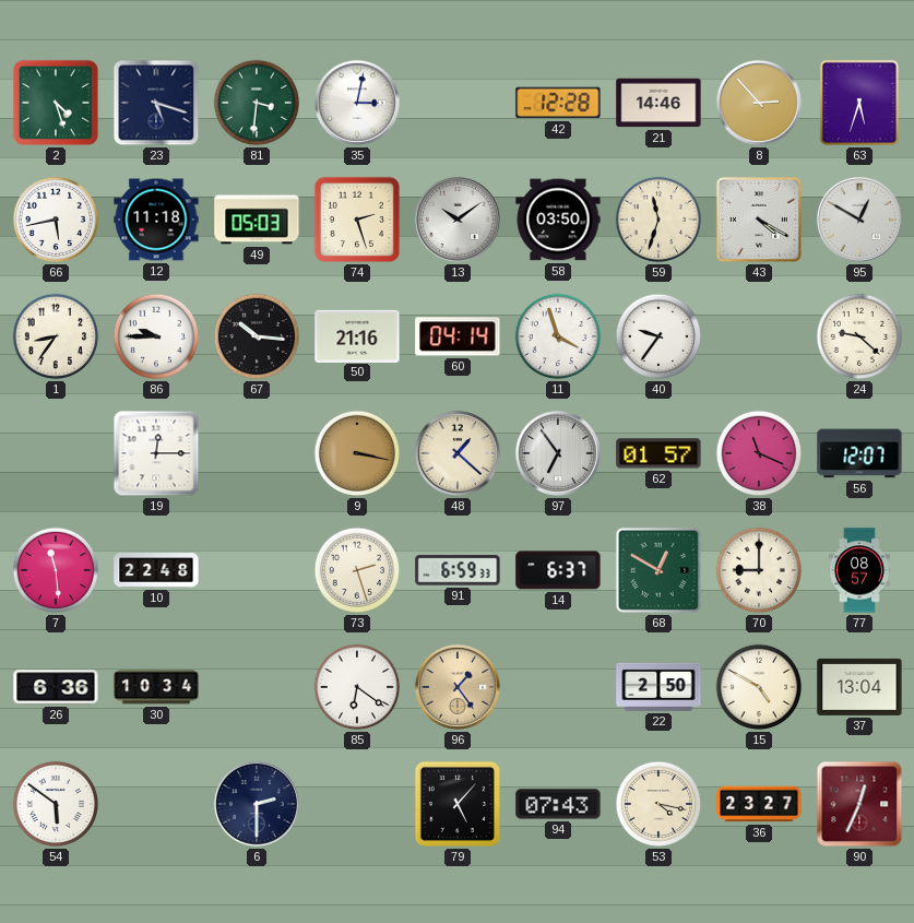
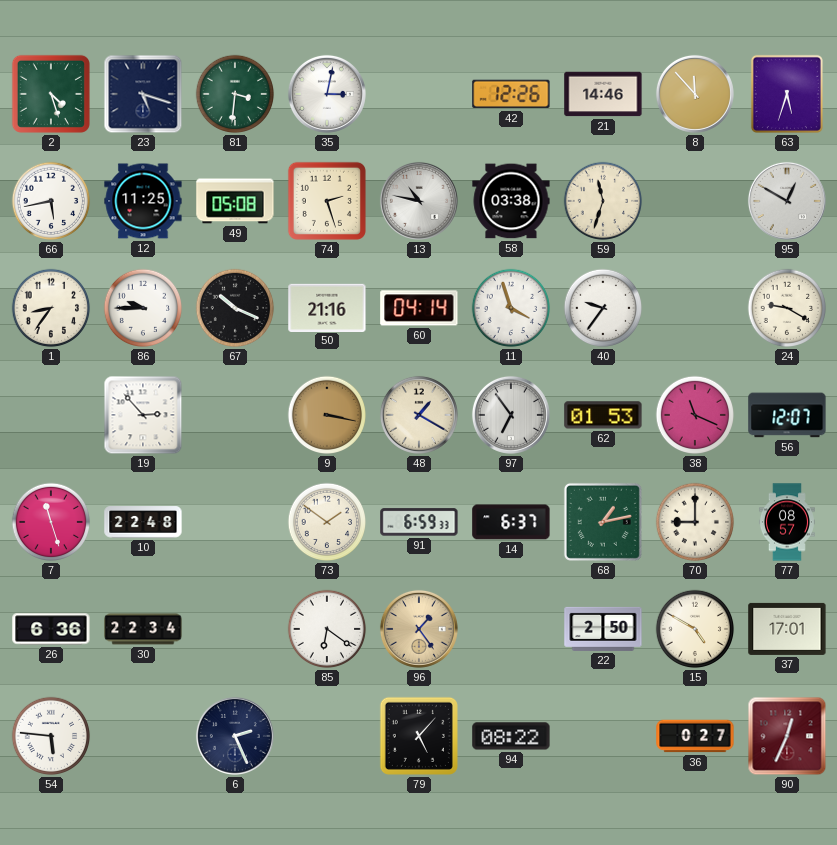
42: 12:28 -> 12:26
8: 2:53 -> 11:53
12: 11:18 -> 11:25
49: 05:03 -> 05:08
13: 10:09 -> 10:47
58: 03:50 -> 03:38
43: 4:20 -> none
67: 10:16 -> 10:19
24: 9:22 -> 9:20
19: 12:15 -> 2:53
48: 1:22 -> 1:20
62: 01:57 -> 01:53
7: 11:29 -> 11:27
73: 2:27 -> 1:51
68: 12:50 -> 1:13
30: 10:34 -> 22:34
37: 13:04 -> 17:01
54: 5:51 -> 5:46
6: 2:30 -> 2:26
94: 07:43 -> 08:22
53: 4:17 -> none
36: 23:27 -> 0:27
